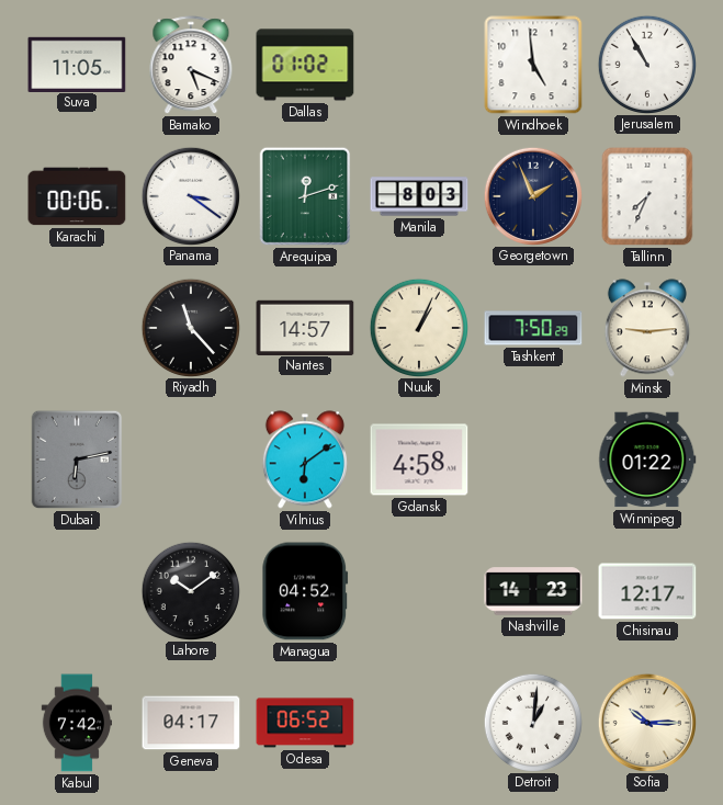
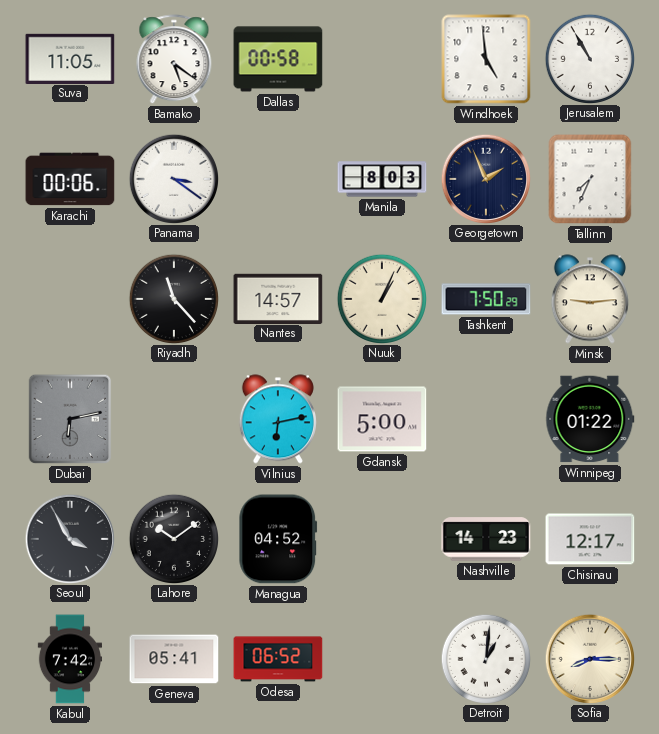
Bamako: 5:19 -> 5:21
Dallas: 01:02 -> 00:58
Arequipa: 12:12 -> none
Vilnius: 6:09 -> 6:13
Gdansk: 4:58 -> 5:00
Seoul: none -> 3:55
Geneva: 04:17 -> 05:41
Sofia: 10:15 -> 8:15
